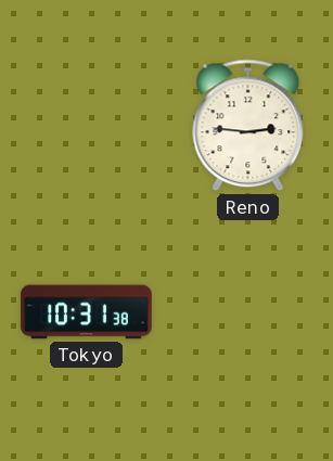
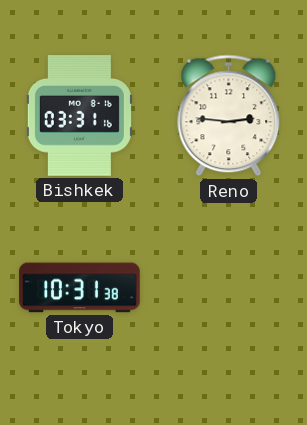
Bishkek: none -> 03:31
